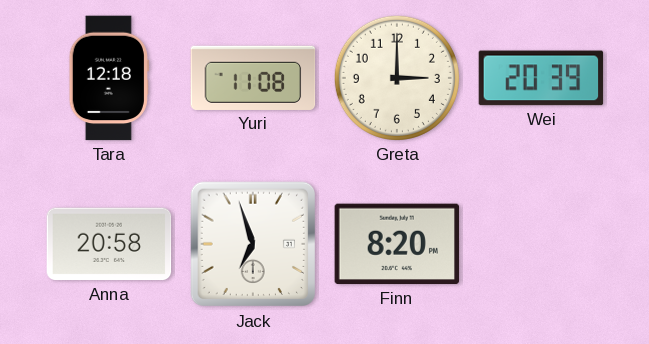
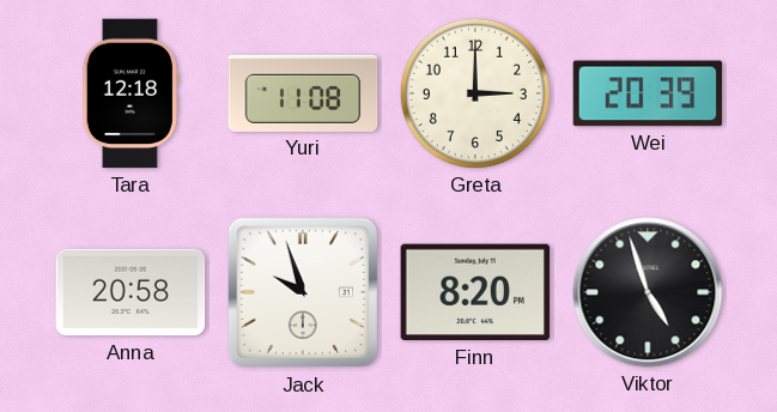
Jack: 6:57 -> 9:57
Viktor: none -> 4:57
